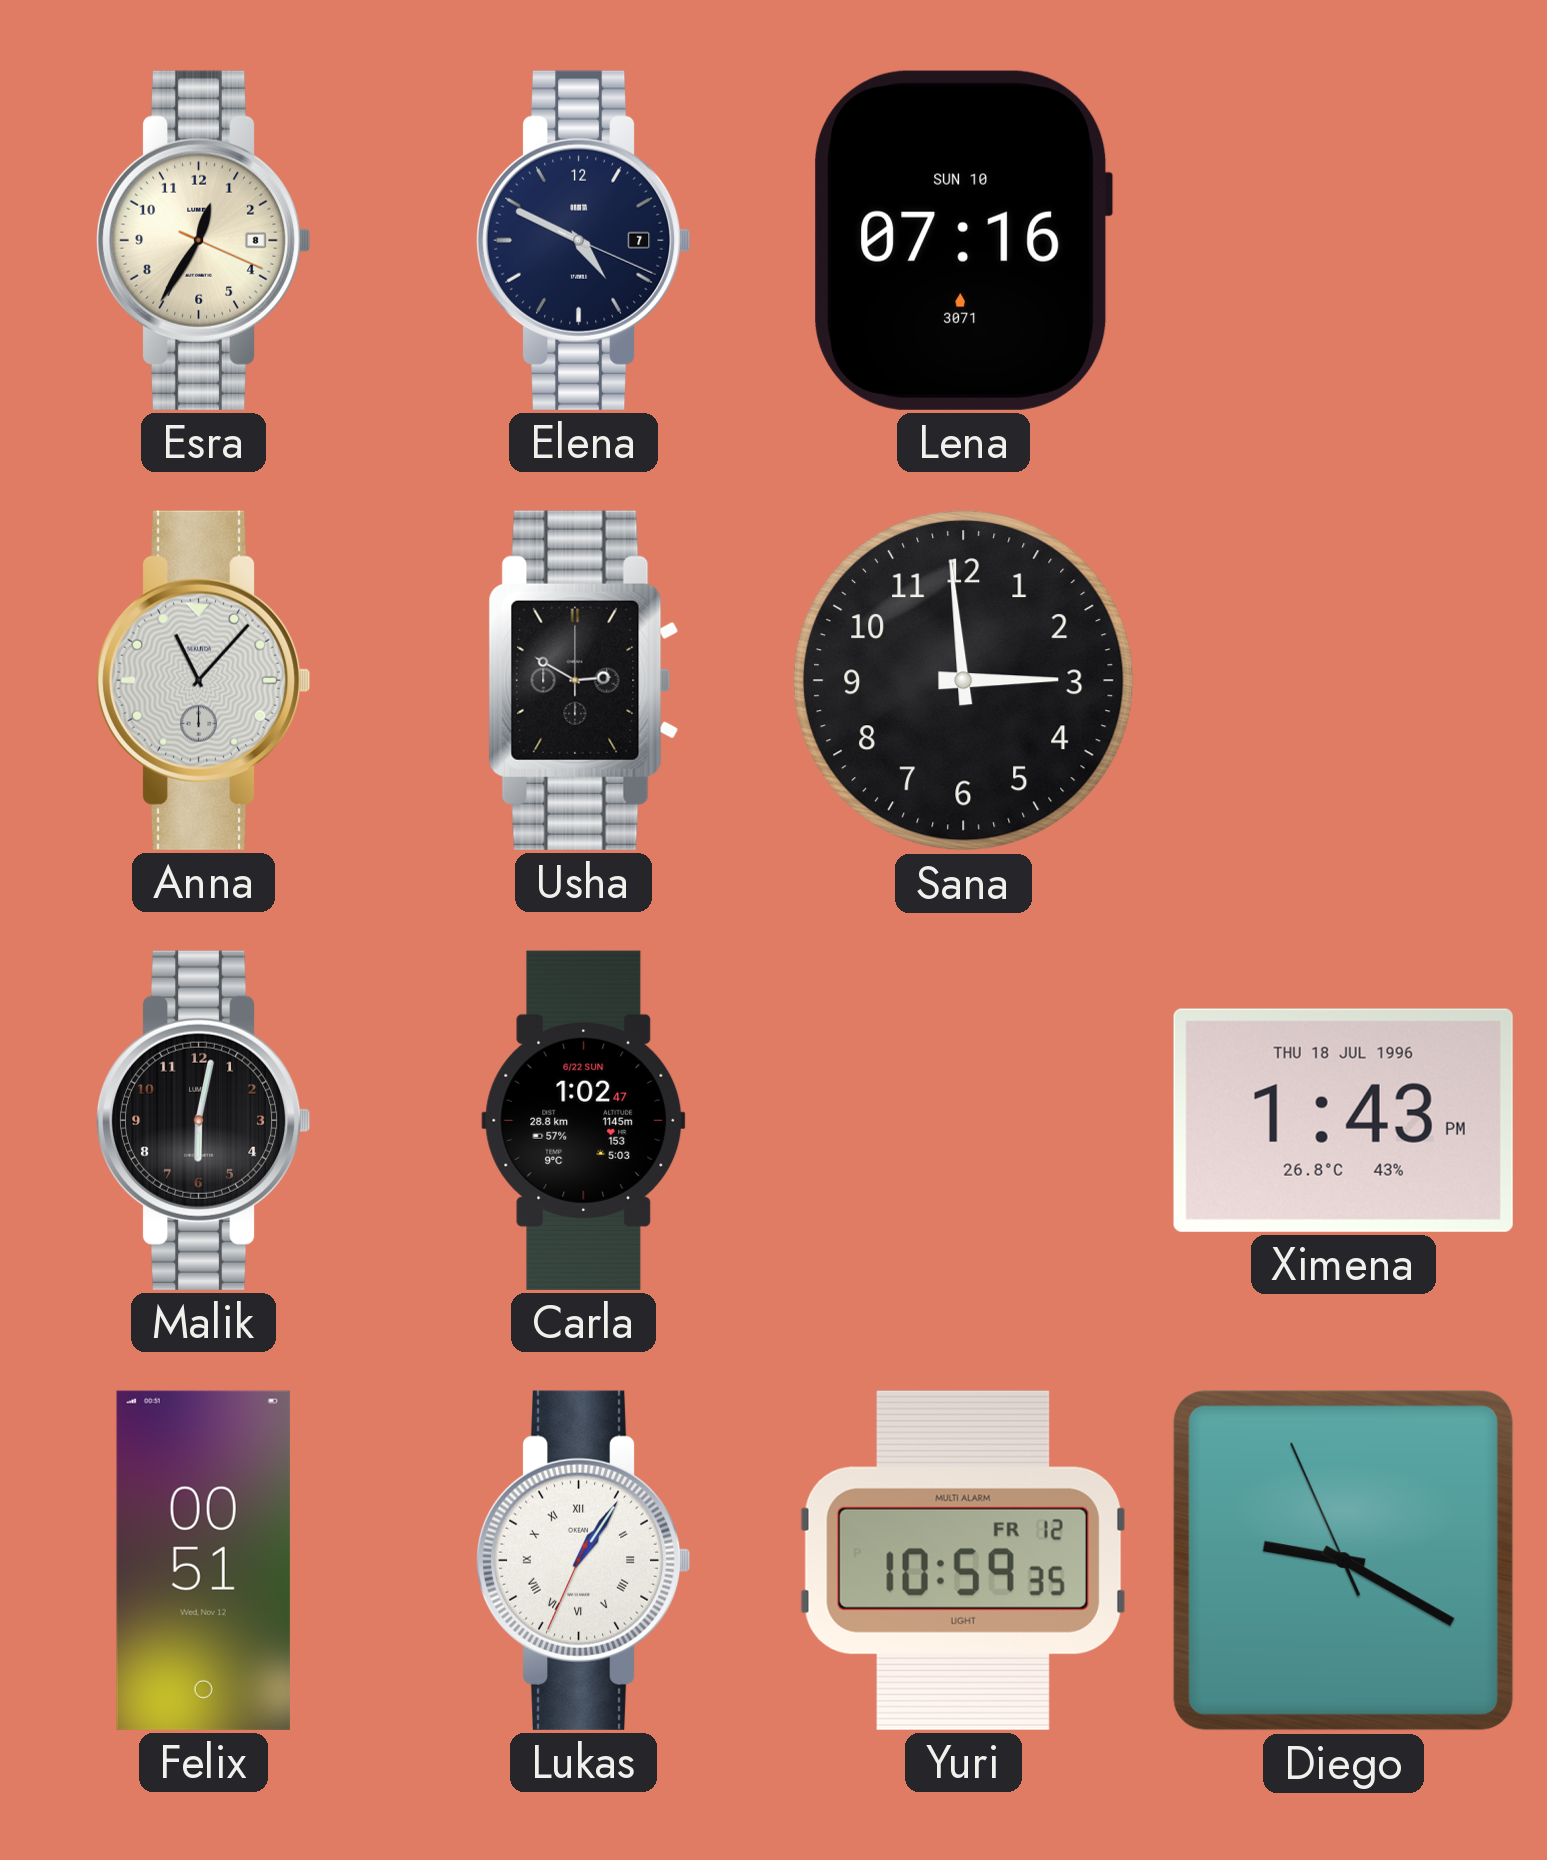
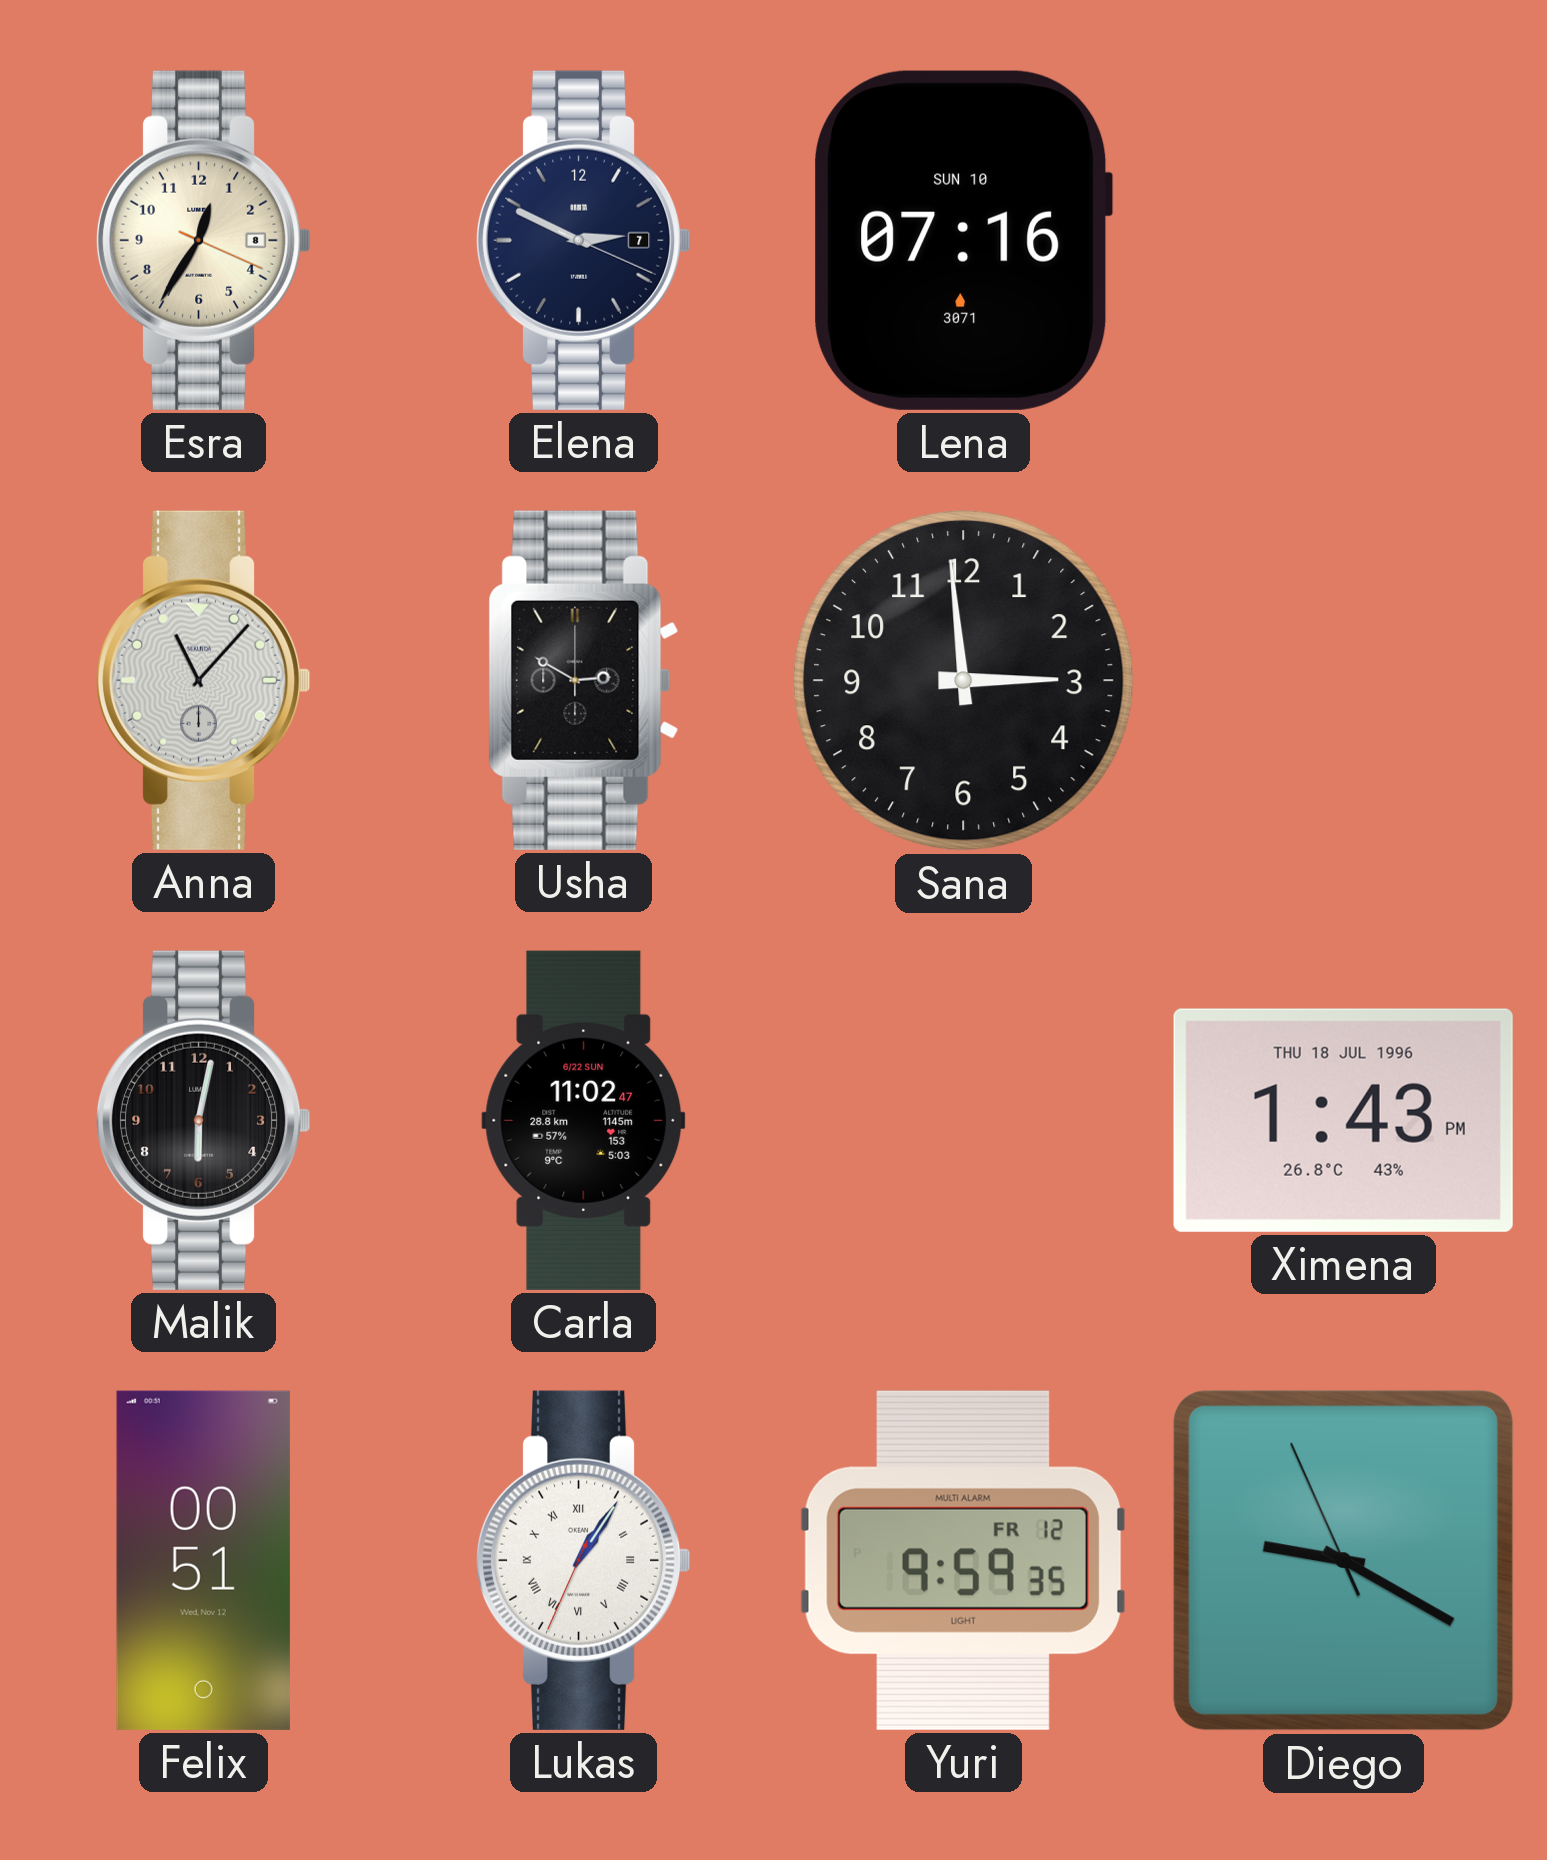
Elena: 4:49 -> 2:49
Carla: 1:02 -> 11:02
Yuri: 10:59 -> 9:59
